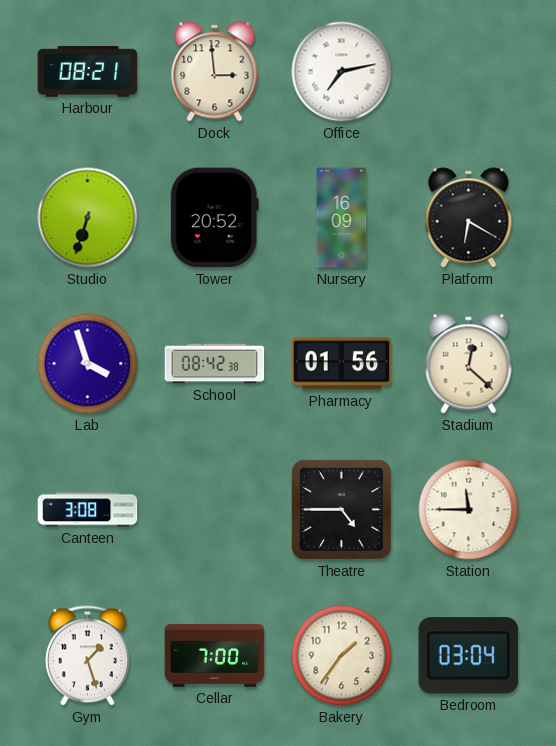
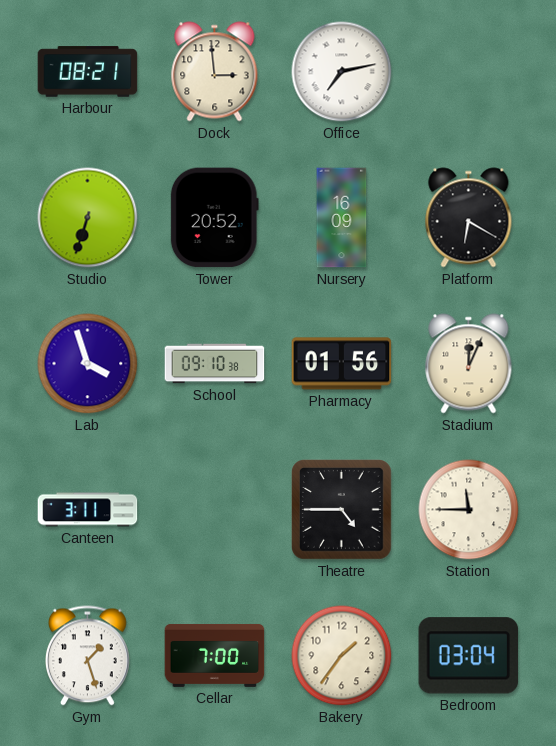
School: 08:42 -> 09:10
Stadium: 12:22 -> 12:04
Canteen: 3:08 -> 3:11
